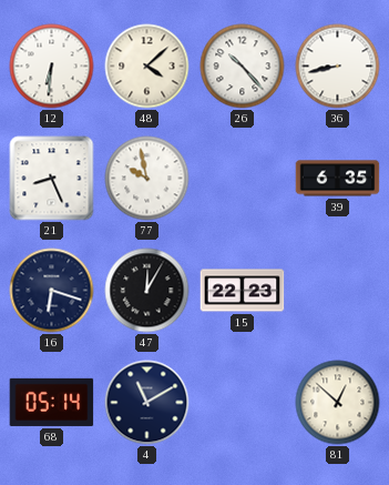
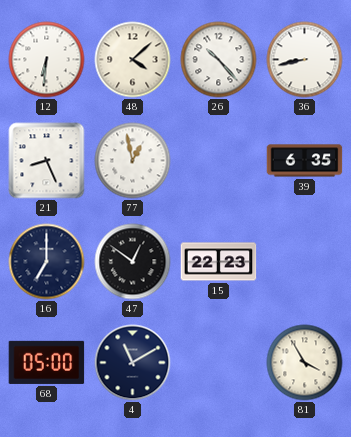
77: 9:58 -> 12:58
16: 6:18 -> 7:00
47: 12:05 -> 12:51
68: 05:14 -> 05:00
81: 12:52 -> 3:55
